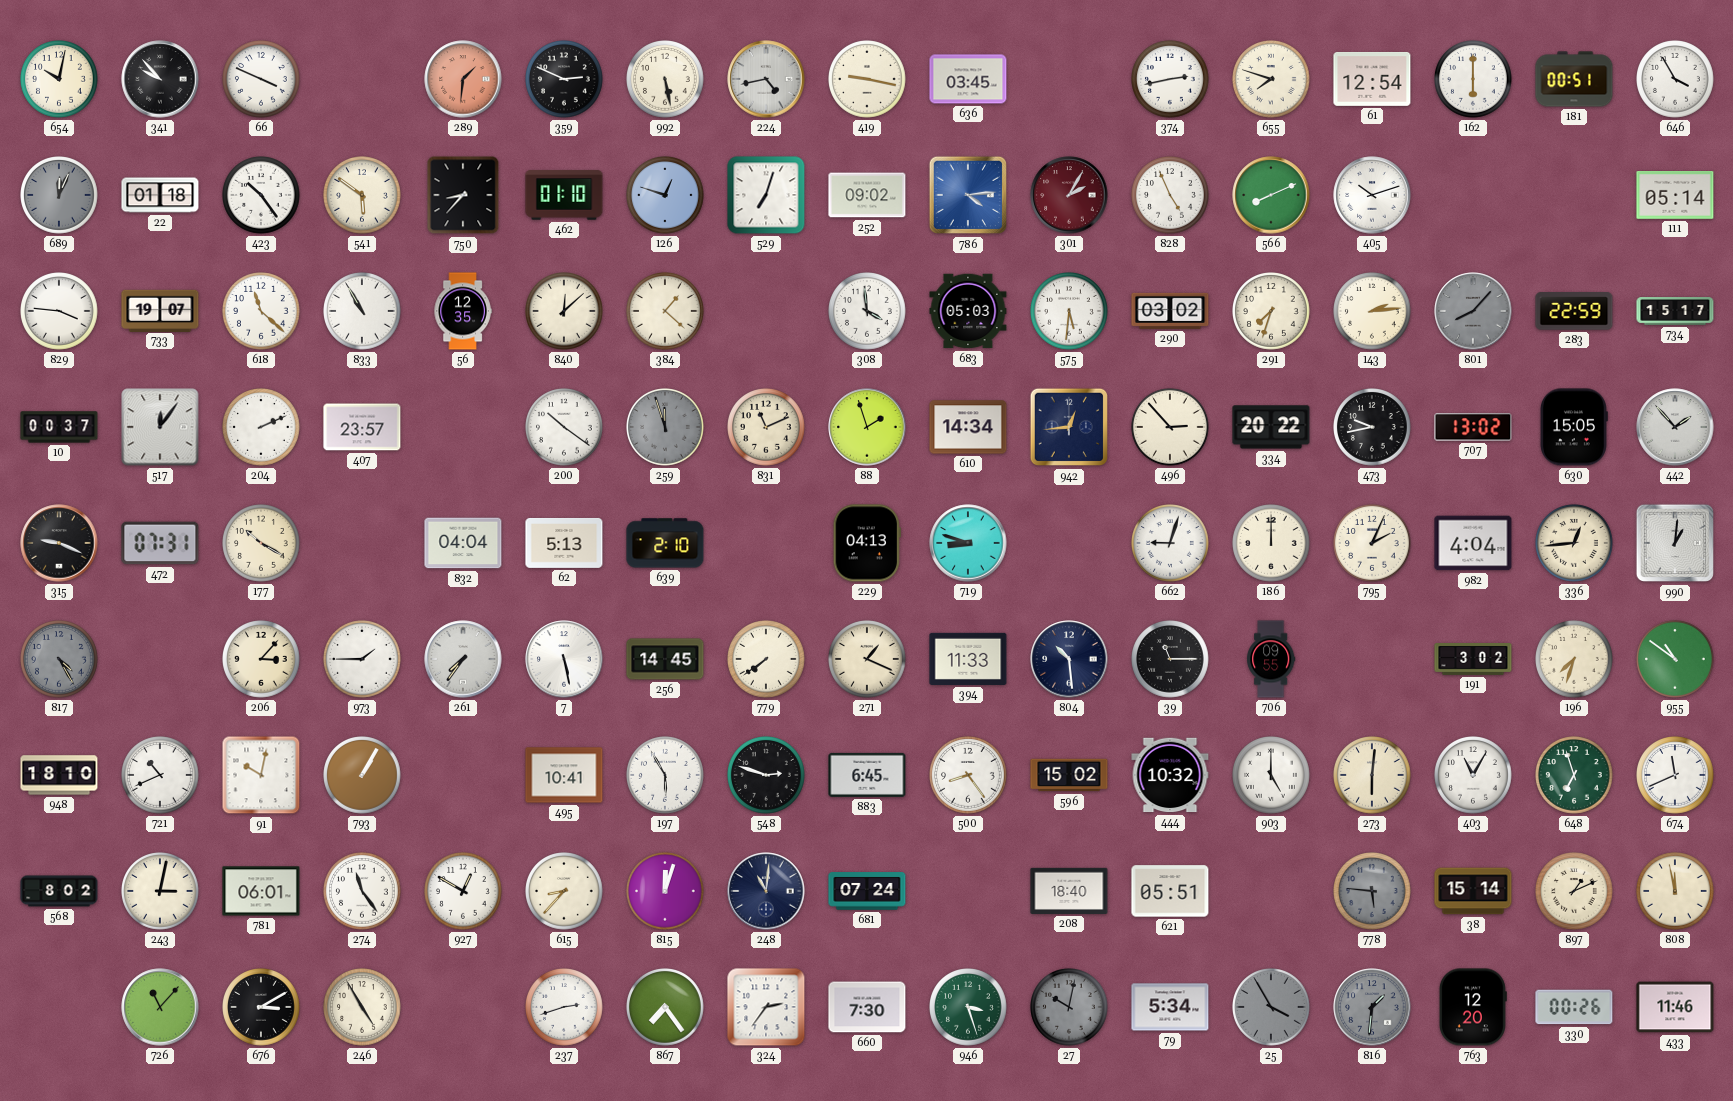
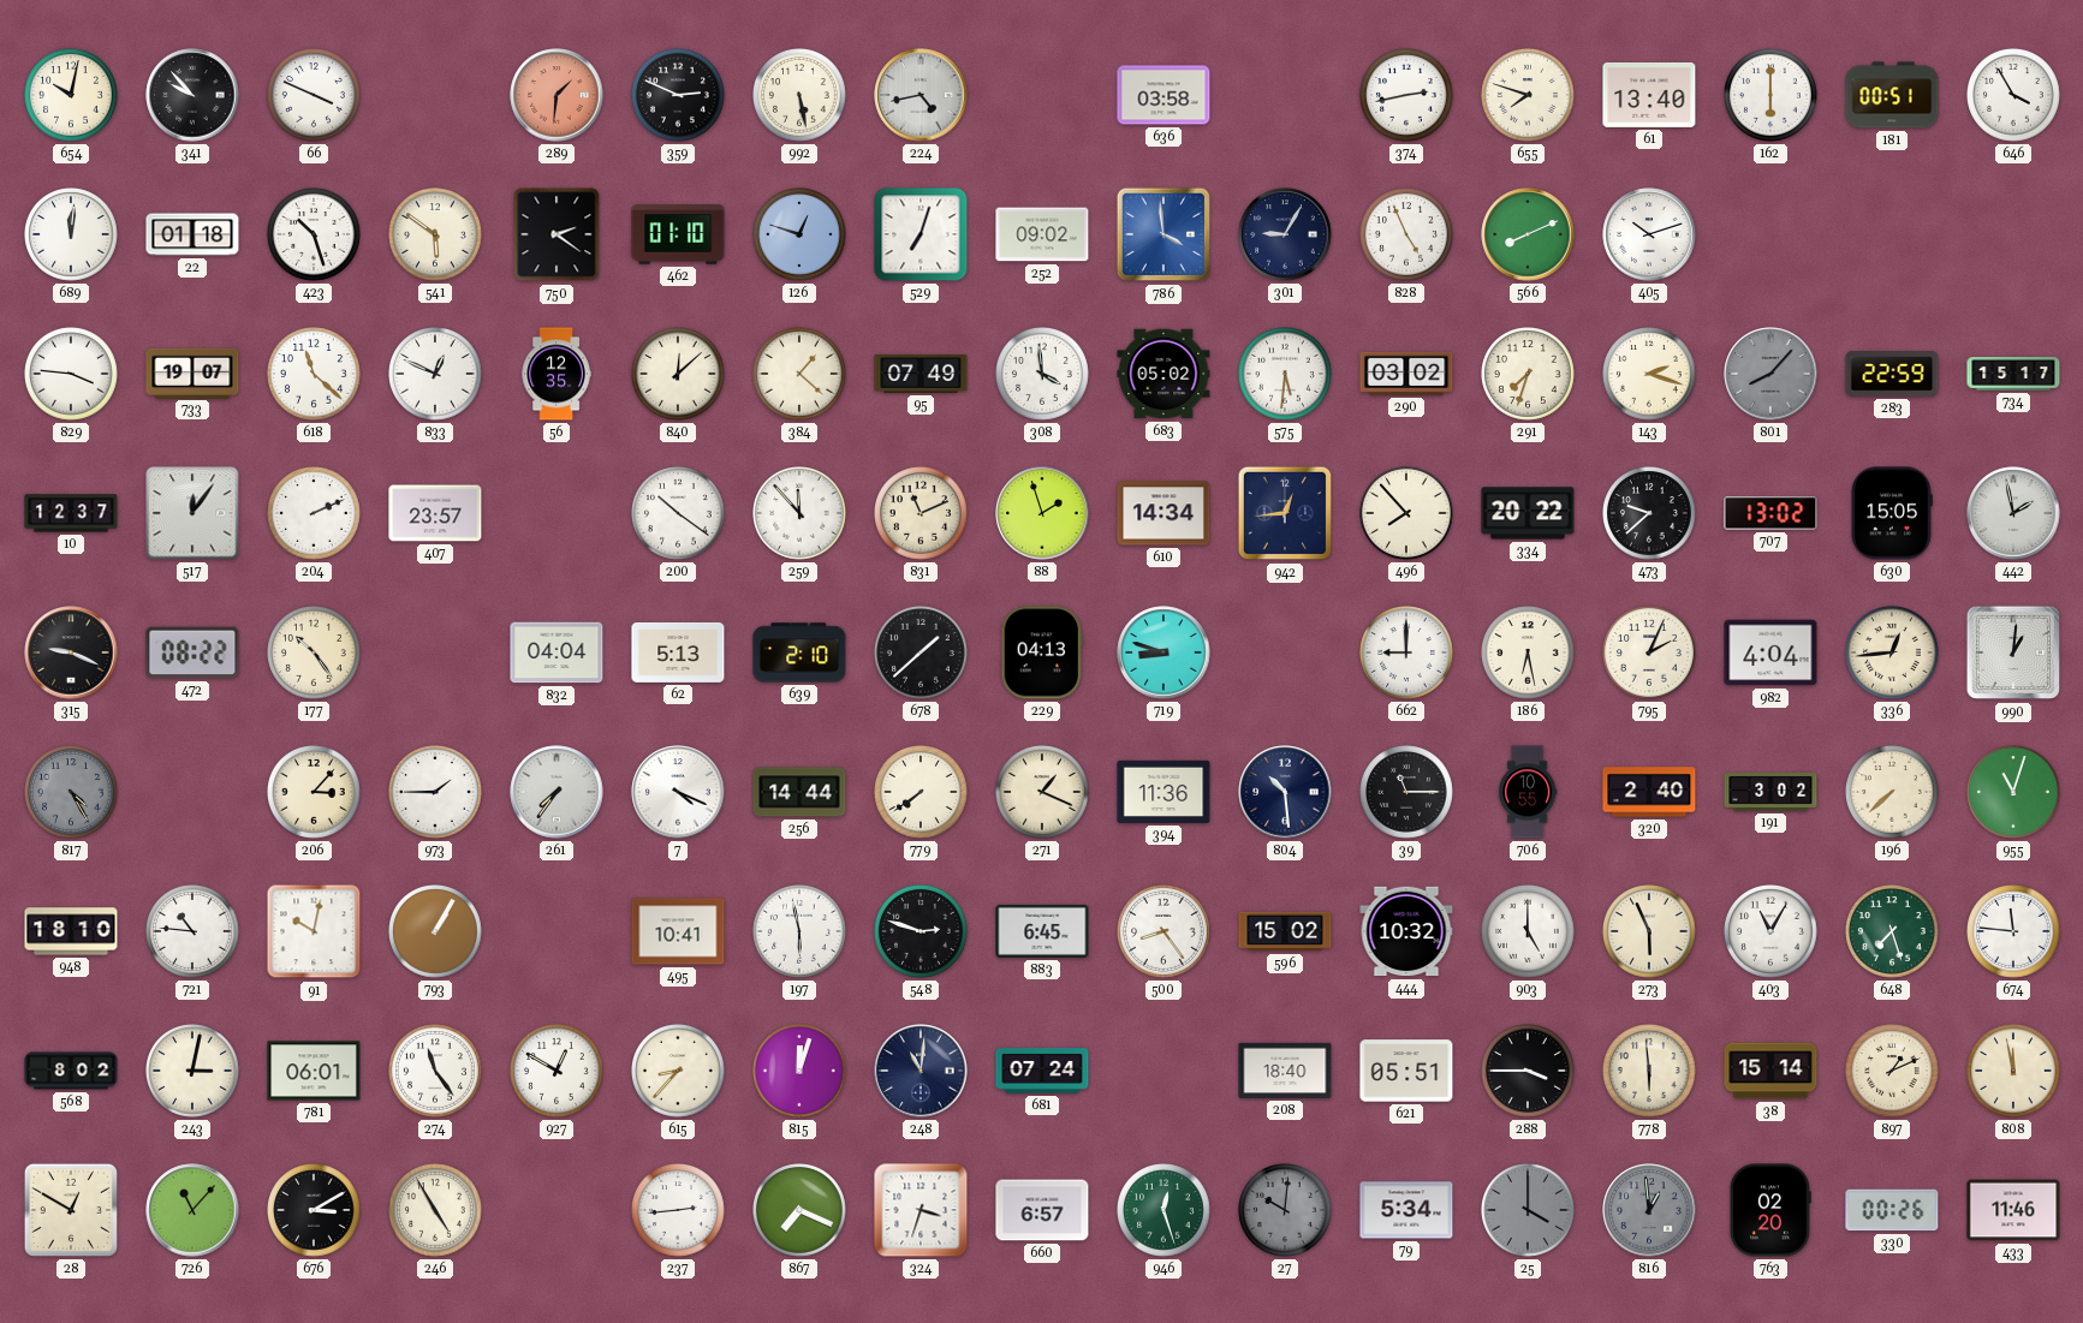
419: 9:17 -> none
636: 03:45 -> 03:58
61: 12:54 -> 13:40
689: 12:04 -> 12:01
689 dial: grey -> white
423: 10:24 -> 10:27
750: 8:37 -> 2:21
786: 4:14 -> 3:59
301: 2:05 -> 9:05
301 dial: burgundy -> navy
111: 05:14 -> none
833: 10:55 -> 12:49
95: none -> 07:49
683: 05:03 -> 05:02
143: 2:14 -> 2:18
10: 00:37 -> 12:37
259: 11:57 -> 11:53
259 dial: grey -> white
496: 2:53 -> 7:53
473: 9:43 -> 9:38
442: 1:53 -> 1:58
472: 07:31 -> 08:22
177: 10:20 -> 10:24
678: none -> 1:38
662: 9:03 -> 9:00
186: 12:00 -> 6:28
7: 5:28 -> 4:19
256: 14:45 -> 14:44
394: 11:33 -> 11:36
706: 09:55 -> 10:55
320: none -> 2:40
196: 7:33 -> 7:38
955: 10:51 -> 11:03
721: 10:41 -> 10:46
197: 5:55 -> 5:58
273: 6:01 -> 5:56
648: 6:57 -> 7:27
674: 11:41 -> 11:46
288: none -> 3:45
778: 5:46 -> 5:59
778 dial: grey -> cream
28: none -> 12:50
237: 2:42 -> 2:44
867: 7:24 -> 7:19
324: 2:36 -> 3:33
660: 7:30 -> 6:57
946: 3:27 -> 12:27
27: 10:02 -> 10:01
25: 3:55 -> 4:00
816: 1:31 -> 12:59
763: 12:20 -> 02:20
